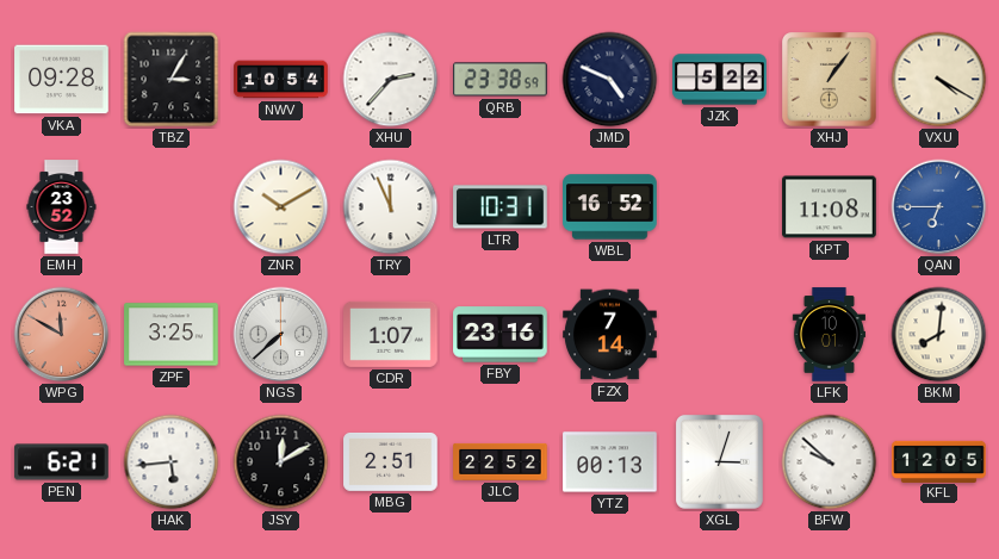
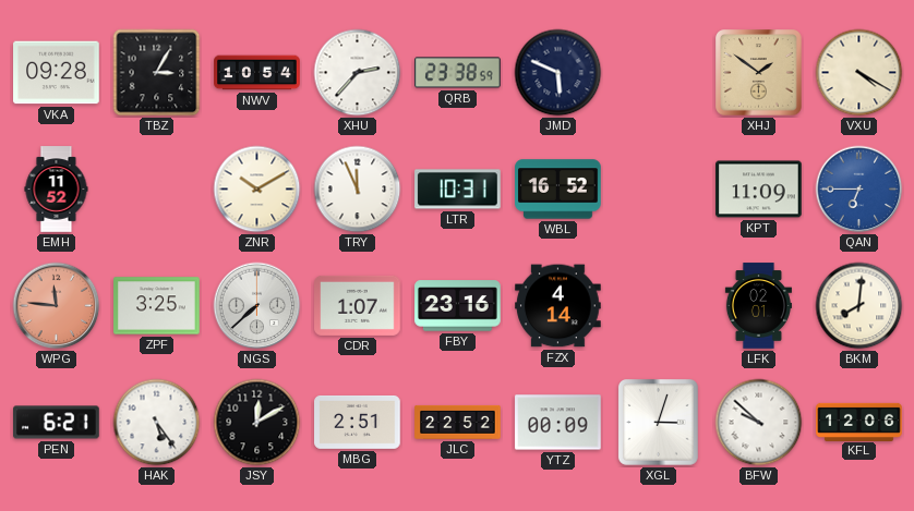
JMD: 4:49 -> 5:49
JZK: 5:22 -> none
XHJ: 1:06 -> 1:51
EMH: 23:52 -> 11:52
KPT: 11:08 -> 11:09
WPG: 11:50 -> 11:46
FZX: 7:14 -> 4:14
LFK: 10:01 -> 02:01
HAK: 5:44 -> 5:24
YTZ: 00:13 -> 00:09
KFL: 12:05 -> 12:06
